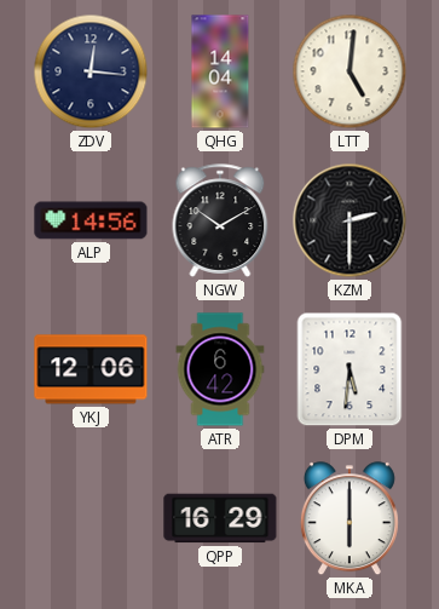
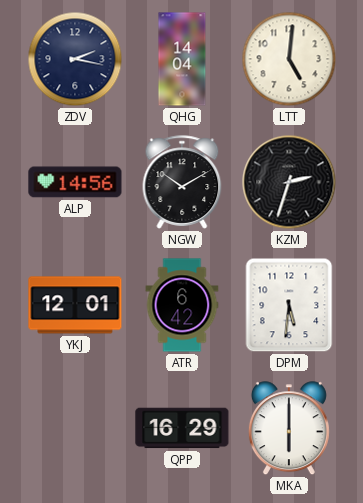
ZDV: 12:16 -> 2:17
KZM: 2:30 -> 2:33
YKJ: 12:06 -> 12:01
